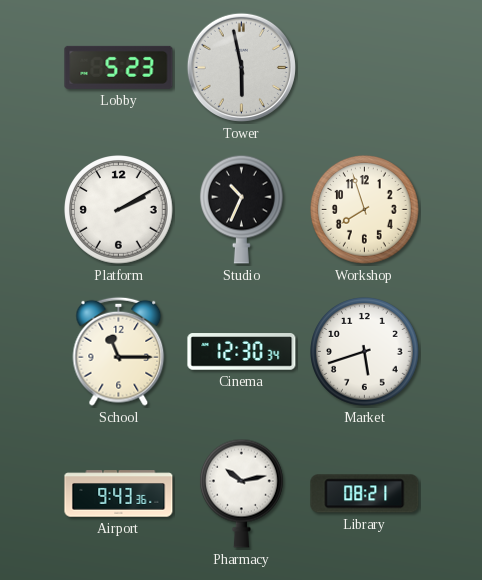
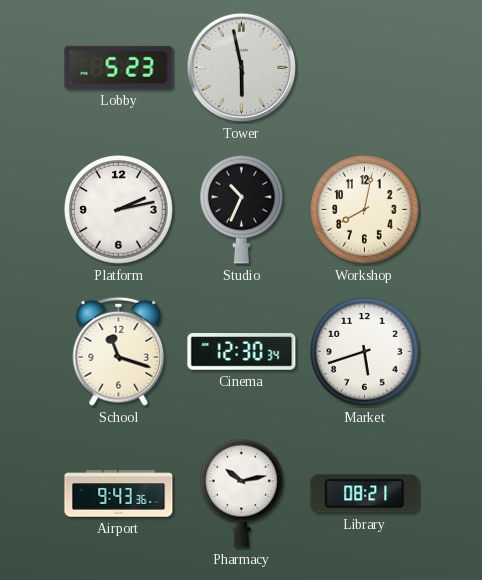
Platform: 2:10 -> 2:13
Workshop: 7:57 -> 8:02
School: 11:15 -> 11:18
